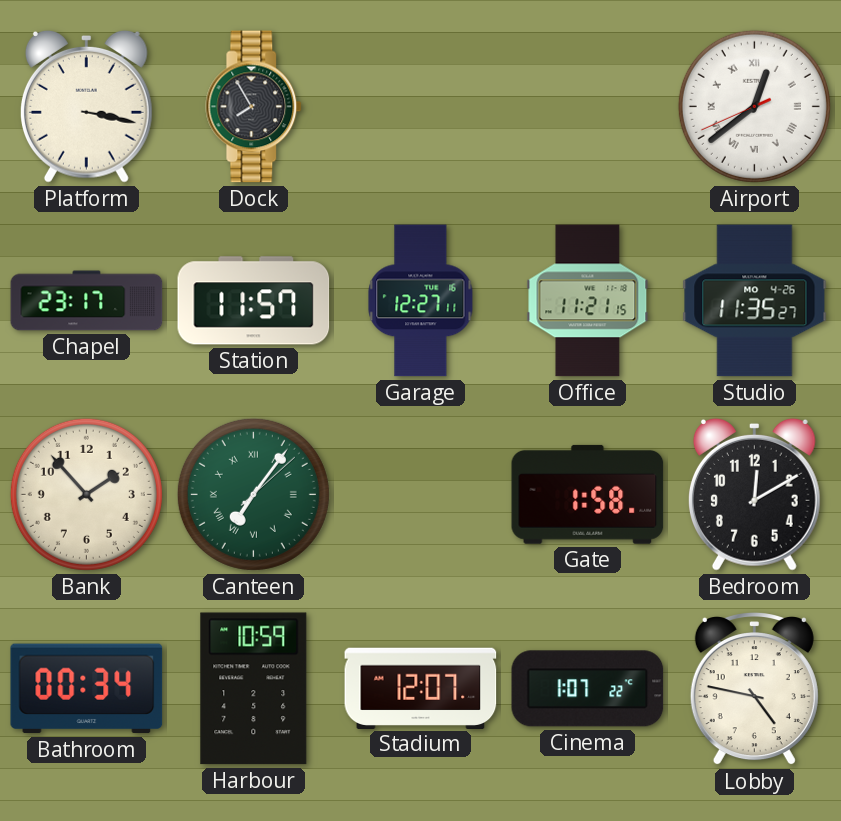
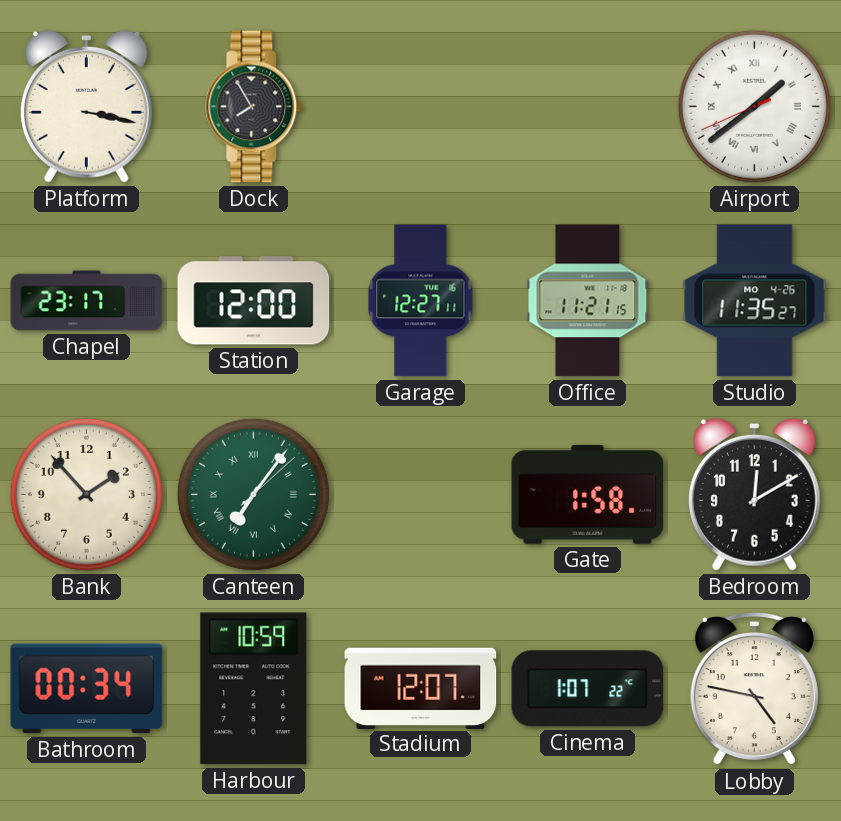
Airport: 12:38 -> 1:38
Station: 11:57 -> 12:00
